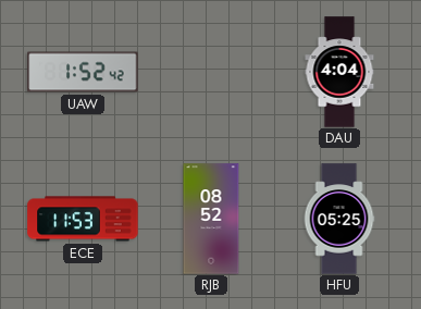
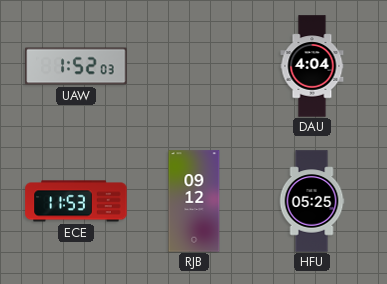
UAW: 1:52:42 -> 1:52:03
RJB: 08:52 -> 09:12
